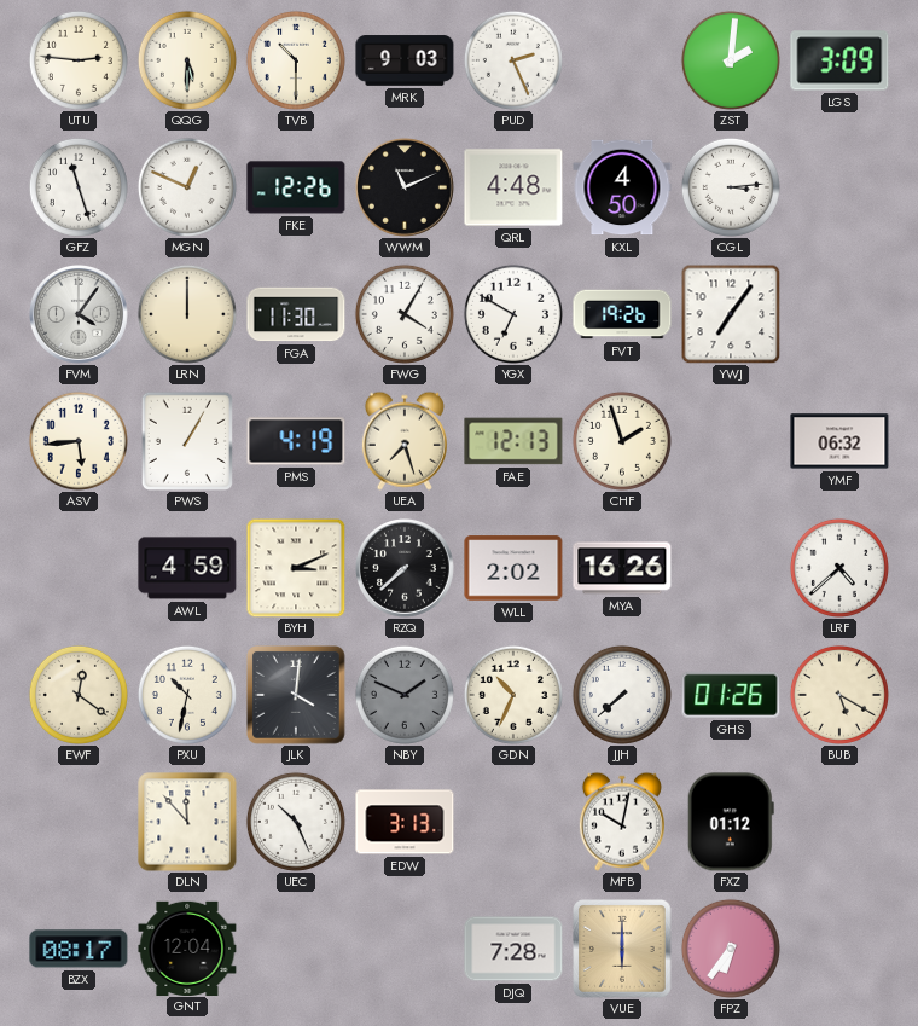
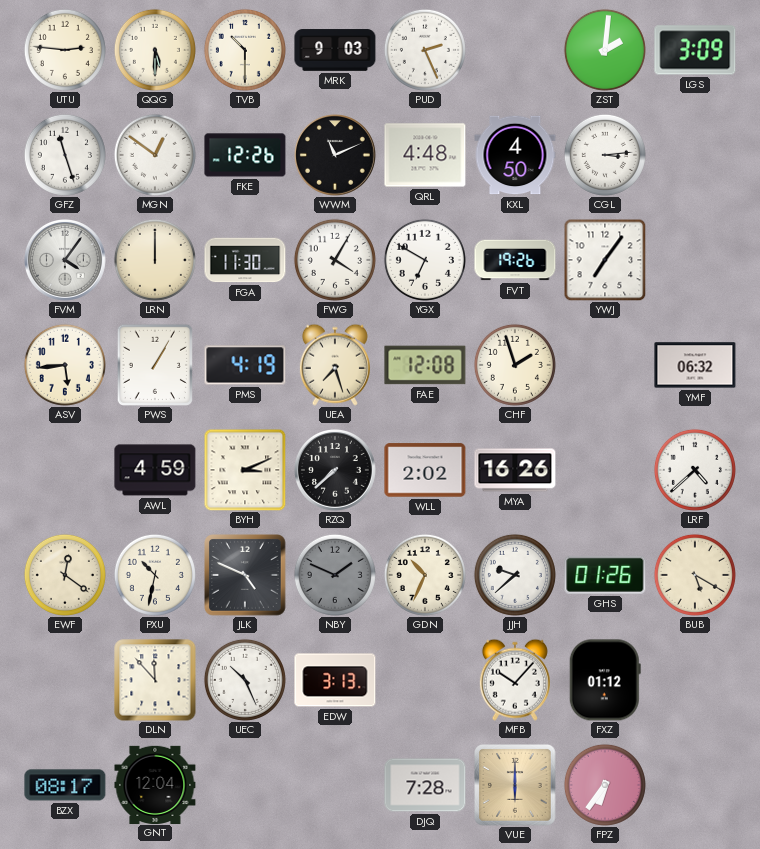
MGN: 12:49 -> 12:51
FAE: 12:13 -> 12:08
JLK: 4:01 -> 4:49
JJH: 7:38 -> 9:38
MFB: 10:02 -> 10:07
